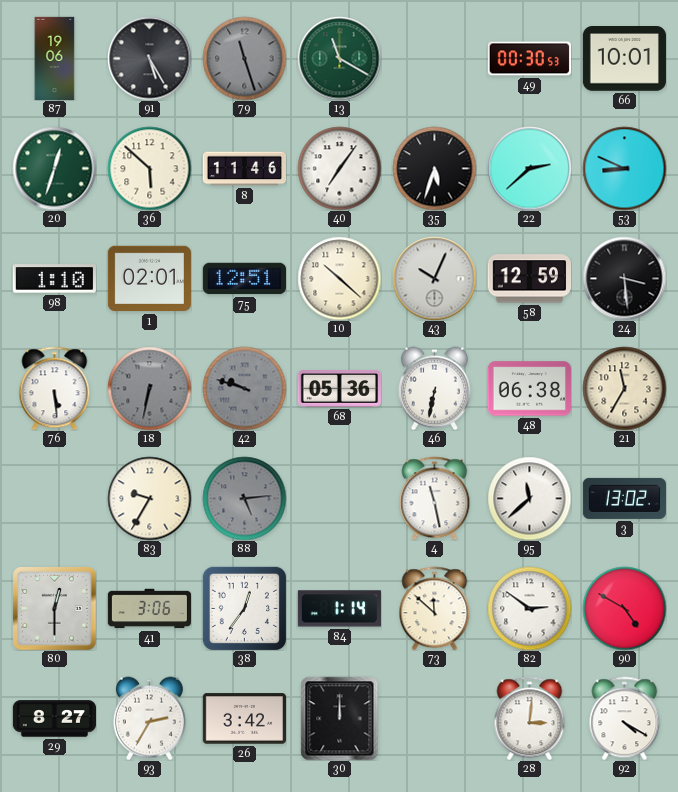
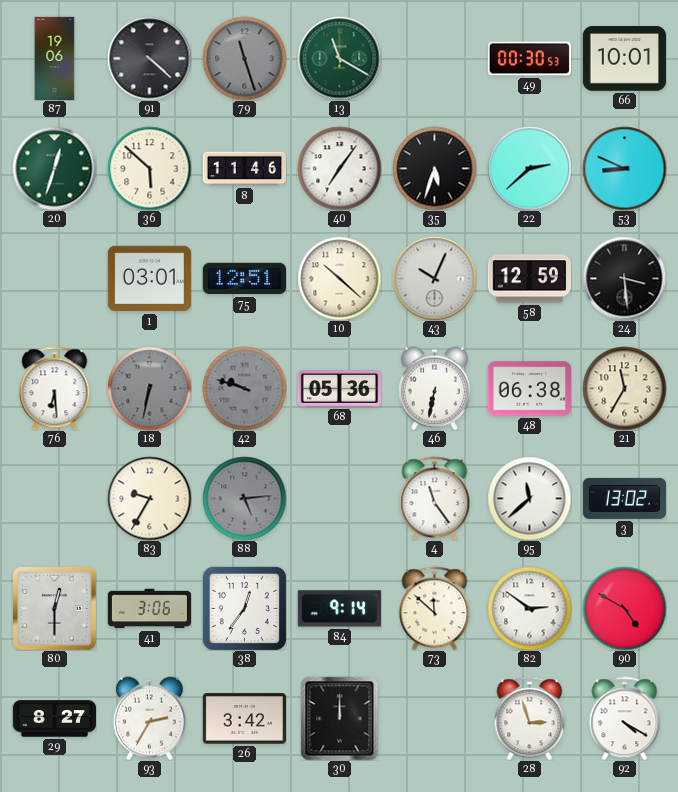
91: 5:25 -> 4:22
98: 1:10 -> none
1: 02:01 -> 03:01
76: 5:29 -> 6:29
4: 11:28 -> 11:24
84: 1:14 -> 9:14
28: 3:01 -> 2:57
